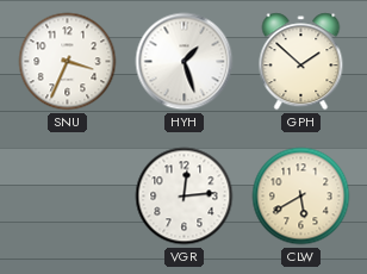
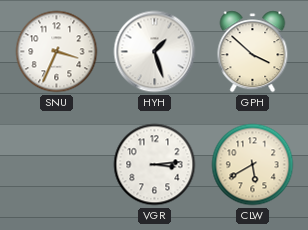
GPH: 1:52 -> 3:52
VGR: 12:14 -> 3:14
